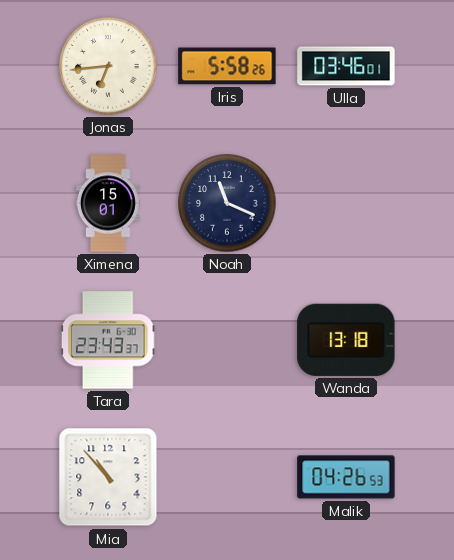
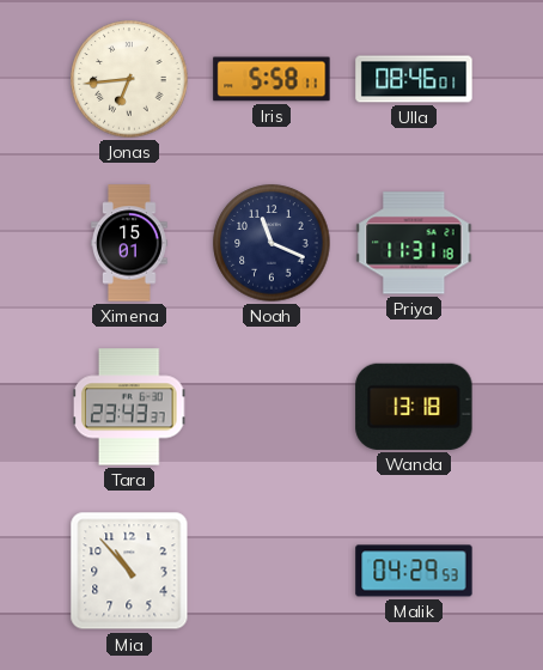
Iris: 5:58:26 -> 5:58:11
Ulla: 03:46 -> 08:46
Priya: none -> 11:31
Malik: 04:26 -> 04:29
